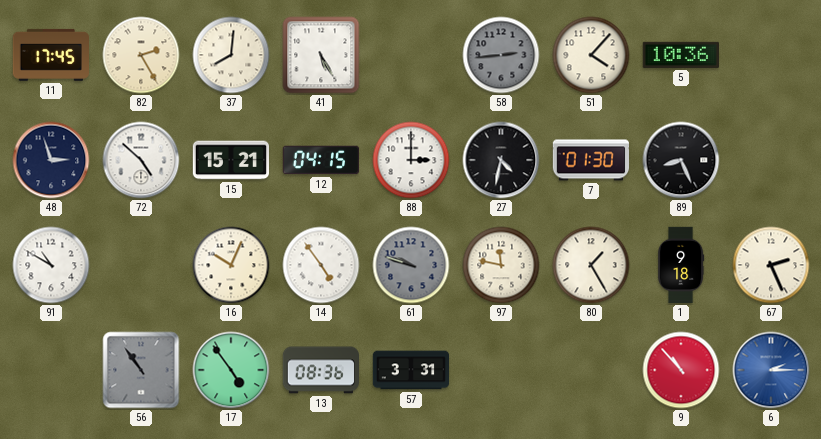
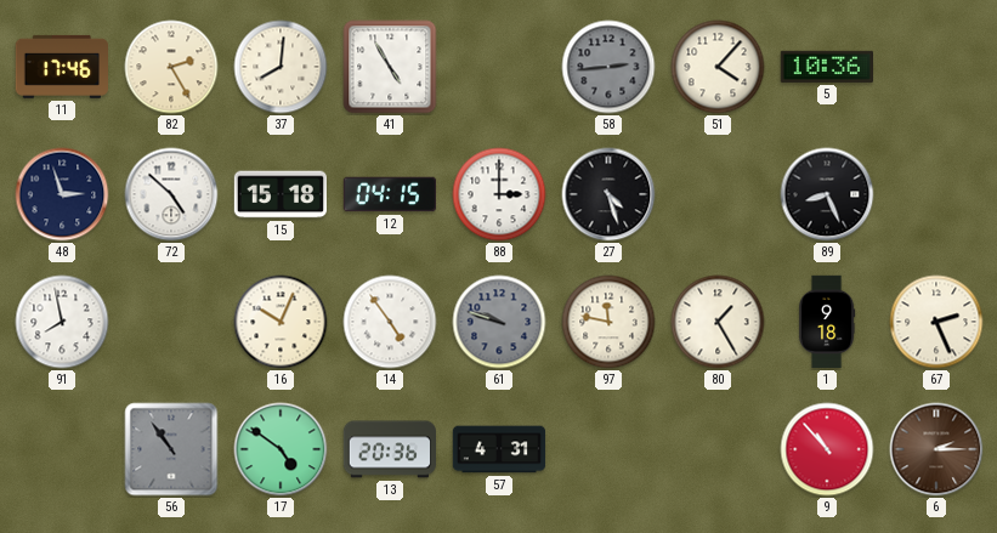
11: 17:45 -> 17:46
41: 5:25 -> 4:55
15: 15:21 -> 15:18
27: 4:32 -> 4:27
7: 01:30 -> none
91: 10:50 -> 7:58
17: 4:54 -> 4:51
13: 08:36 -> 20:36
57: 3:31 -> 4:31
6 dial: blue -> brown
